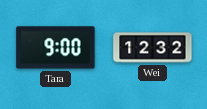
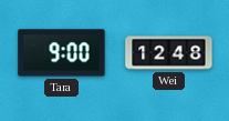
Wei: 12:32 -> 12:48
